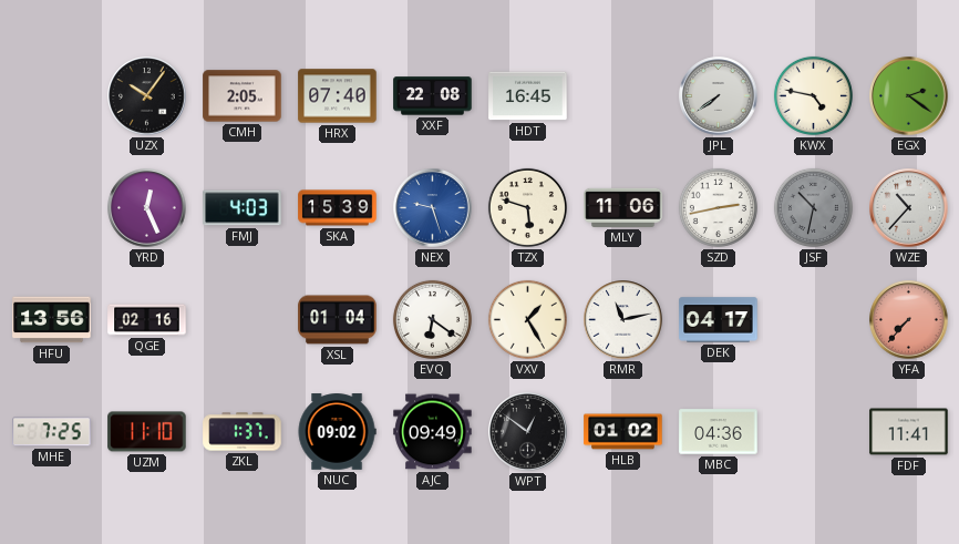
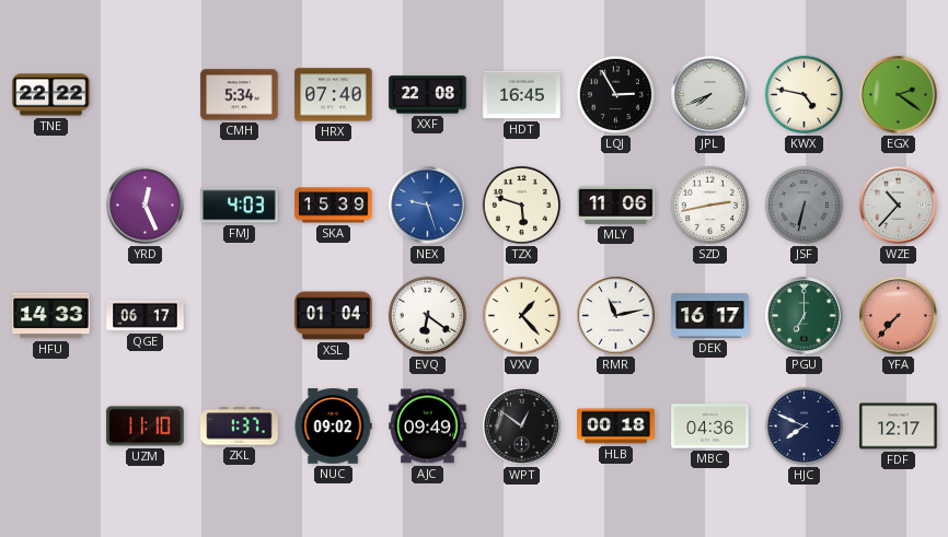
TNE: none -> 22:22
UZX: 10:06 -> none
CMH: 2:05 -> 5:34
LQJ: none -> 2:55
JPL: 7:39 -> 7:41
JSF: 10:32 -> 6:32
HFU: 13:56 -> 14:33
QGE: 02:16 -> 06:17
VXV: 1:25 -> 1:23
DEK: 04:17 -> 16:17
PGU: none -> 7:00
MHE: 7:25 -> none
HLB: 01:02 -> 00:18
HJC: none -> 7:49
FDF: 11:41 -> 12:17
